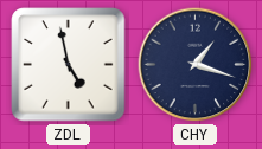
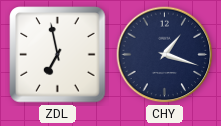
ZDL: 4:58 -> 6:58
